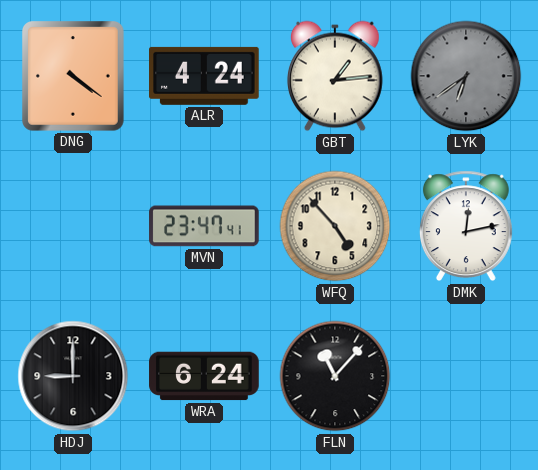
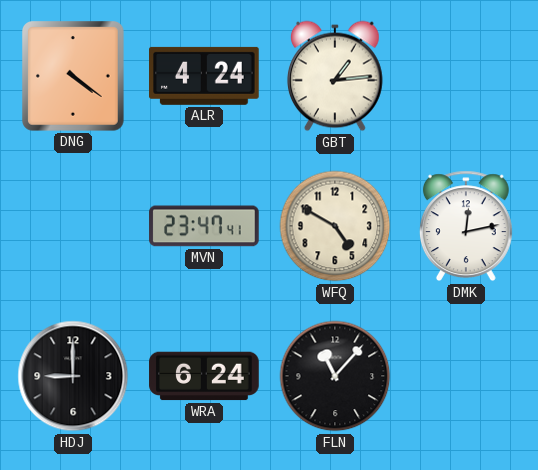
LYK: 6:39 -> none
WFQ: 4:53 -> 4:50
